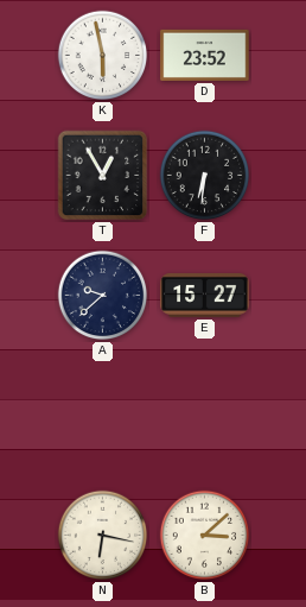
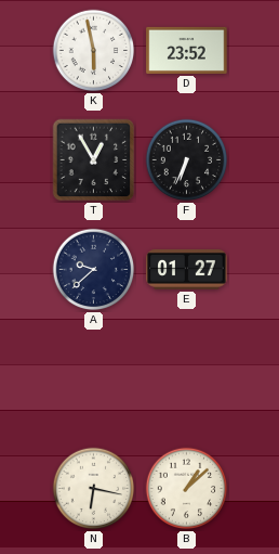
F: 6:31 -> 6:34
E: 15:27 -> 01:27
B: 3:08 -> 1:08
